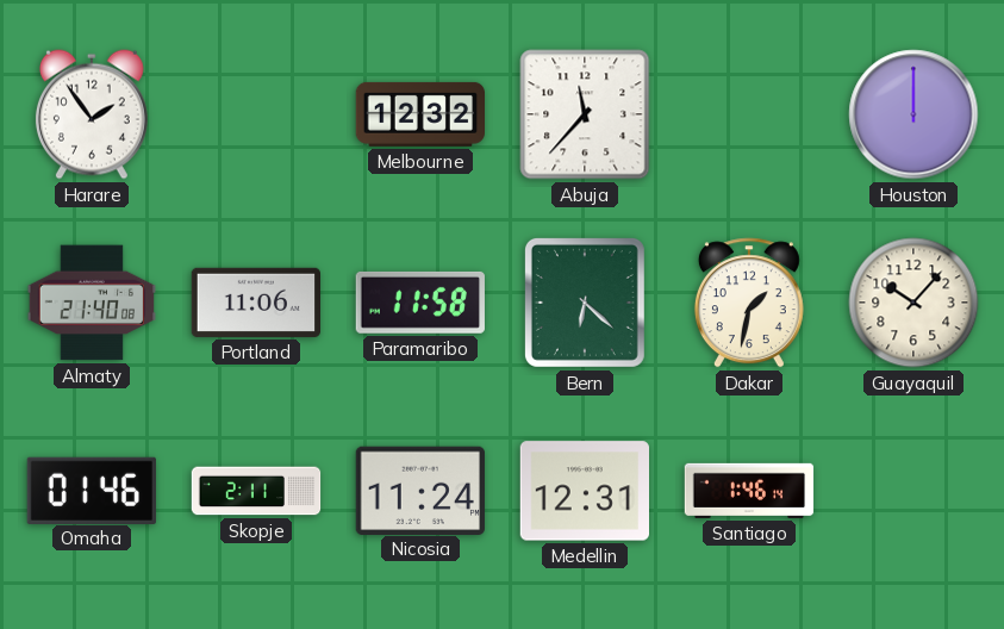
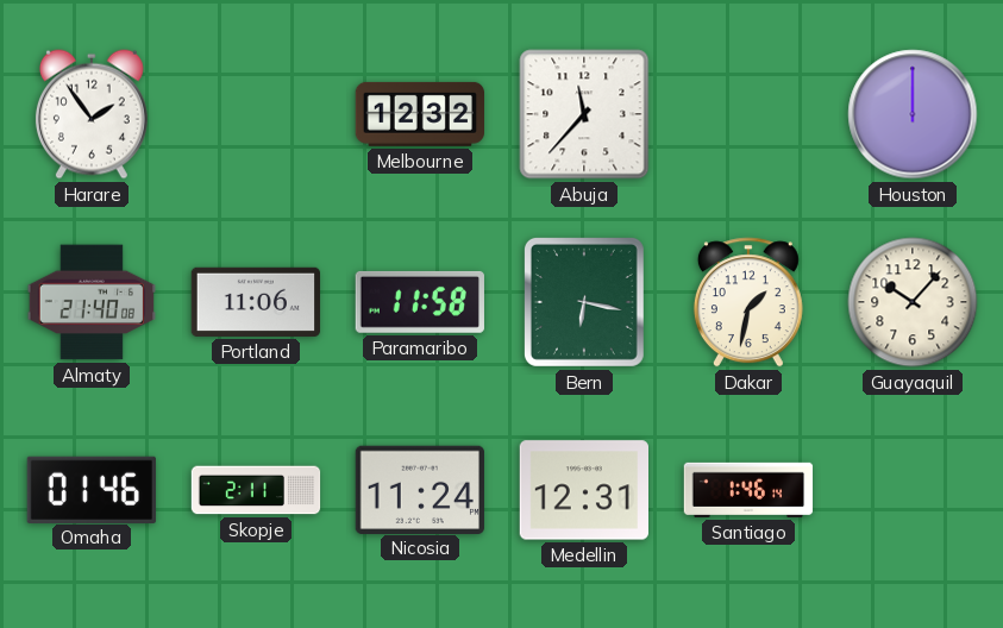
Bern: 6:22 -> 6:17
